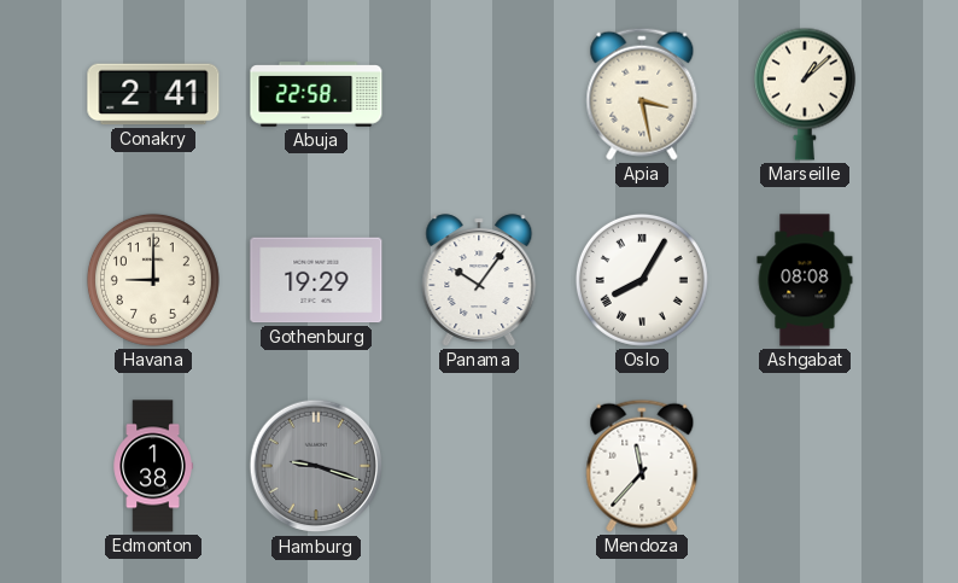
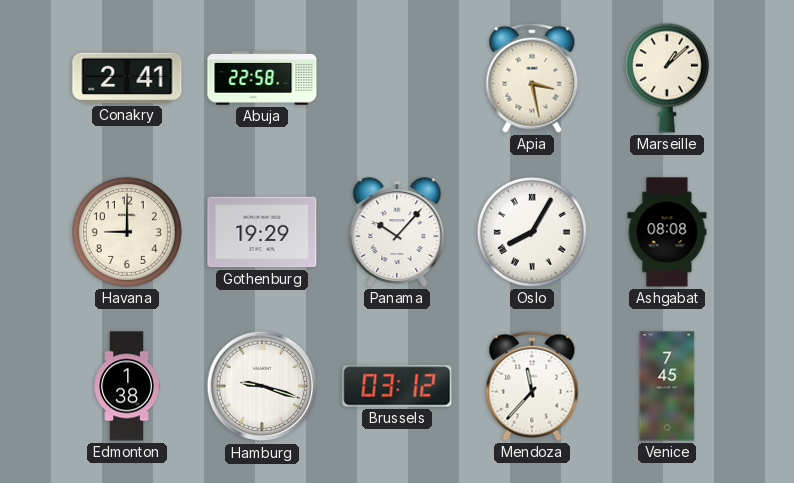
Panama: 10:06 -> 10:07
Hamburg dial: grey -> white
Brussels: none -> 03:12
Venice: none -> 7:45
